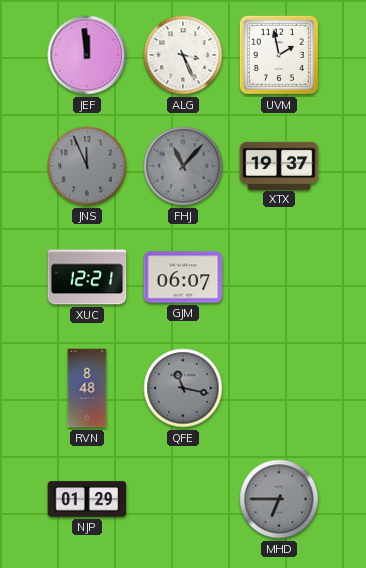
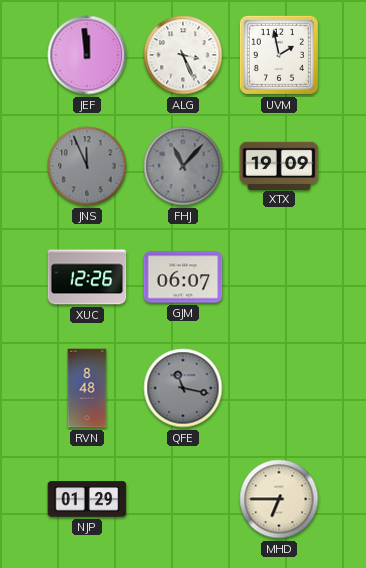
XTX: 19:37 -> 19:09
XUC: 12:21 -> 12:26
MHD dial: grey -> cream
